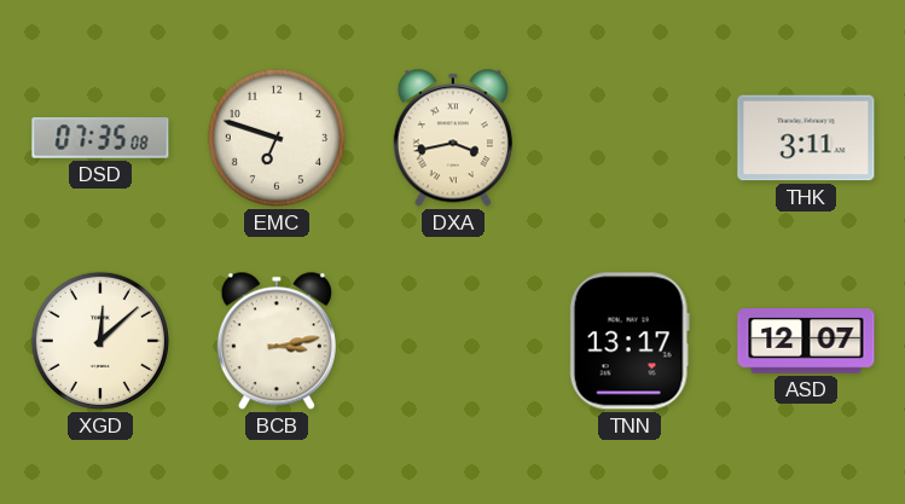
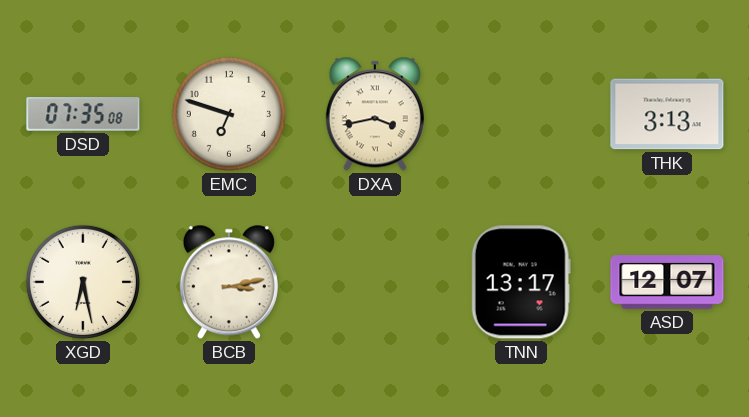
THK: 3:11 -> 3:13
XGD: 12:08 -> 6:28
